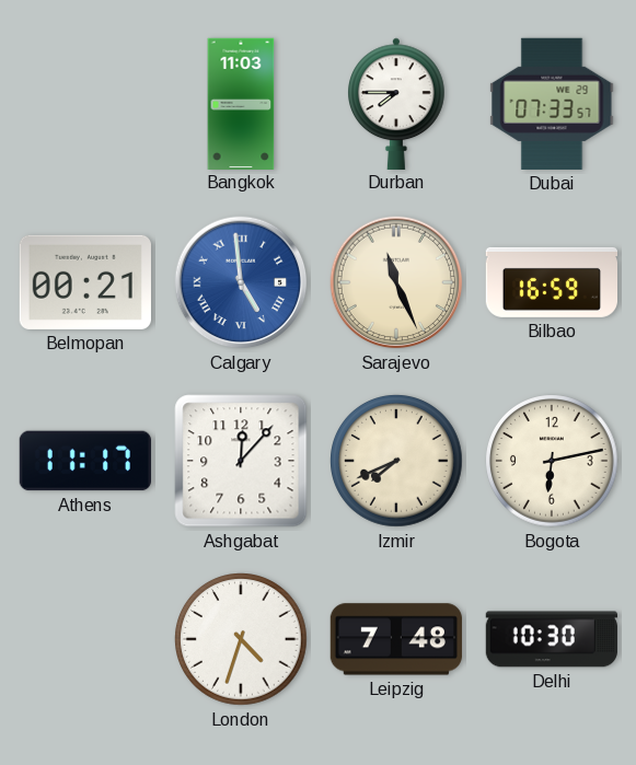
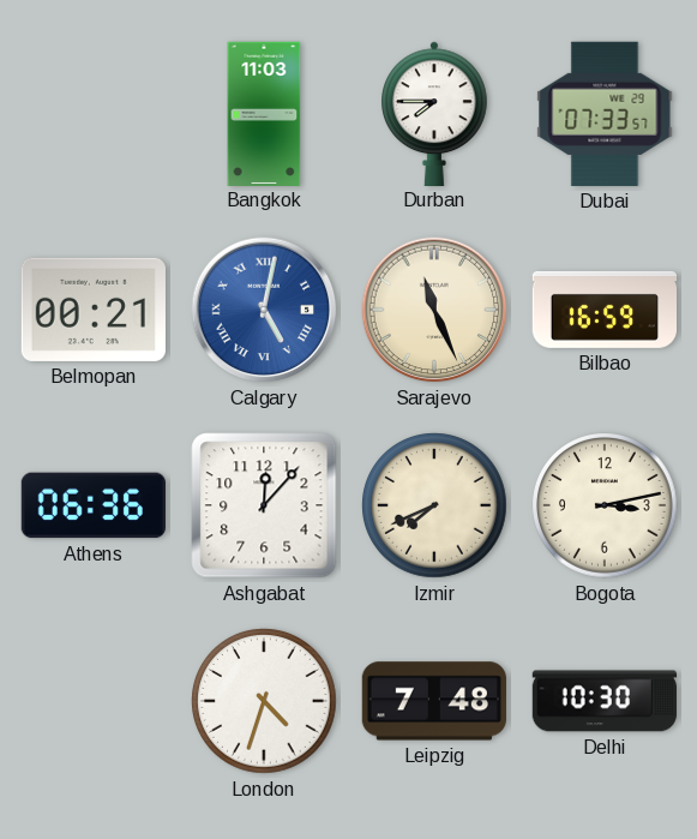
Calgary: 4:59 -> 5:02
Athens: 11:17 -> 06:36
Bogota: 6:13 -> 3:13
